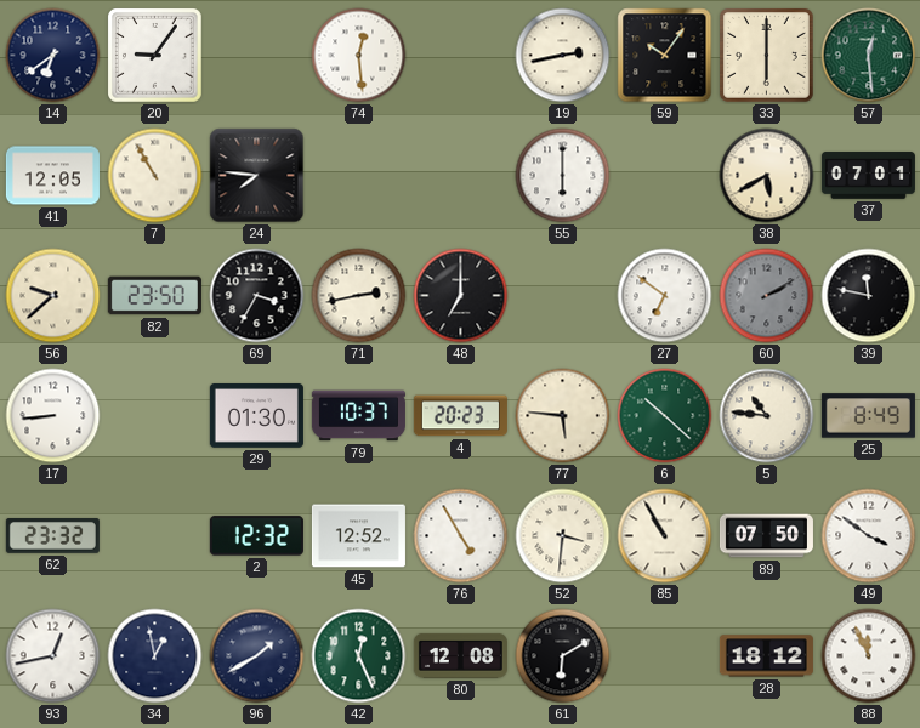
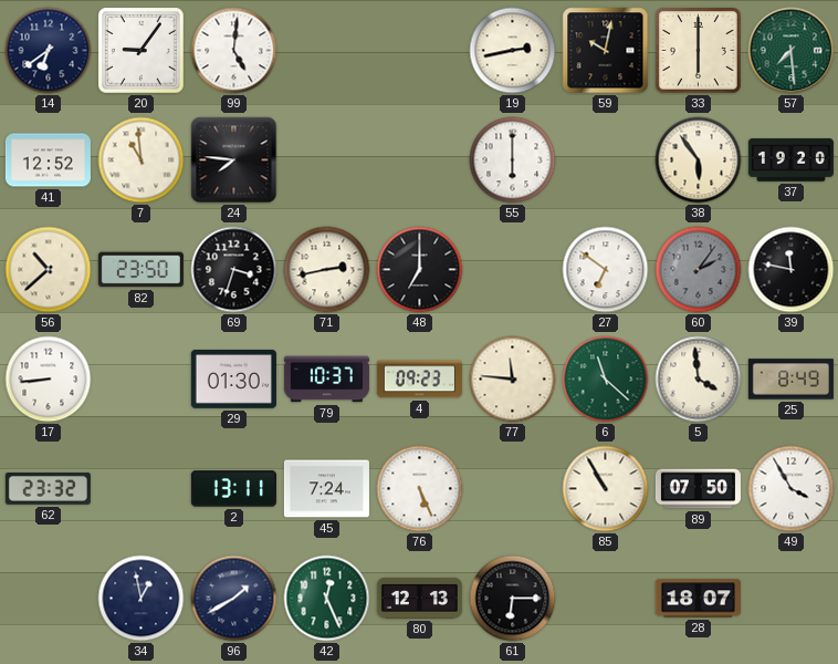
99: none -> 5:01
74: 12:29 -> none
59: 10:06 -> 10:02
57: 12:29 -> 7:29
41: 12:05 -> 12:52
7: 10:55 -> 10:59
38: 5:40 -> 5:54
37: 07:01 -> 19:20
56: 9:38 -> 10:38
69: 3:35 -> 3:33
60: 2:10 -> 2:06
4: 20:23 -> 09:23
77: 5:46 -> 11:46
6: 10:22 -> 11:22
5: 10:46 -> 3:59
2: 12:32 -> 13:11
45: 12:52 -> 7:24
76: 4:55 -> 5:26
52: 3:31 -> none
49: 3:51 -> 3:55
93: 12:43 -> none
80: 12:08 -> 12:13
61: 6:10 -> 6:15
28: 18:12 -> 18:07
88: 11:56 -> none
